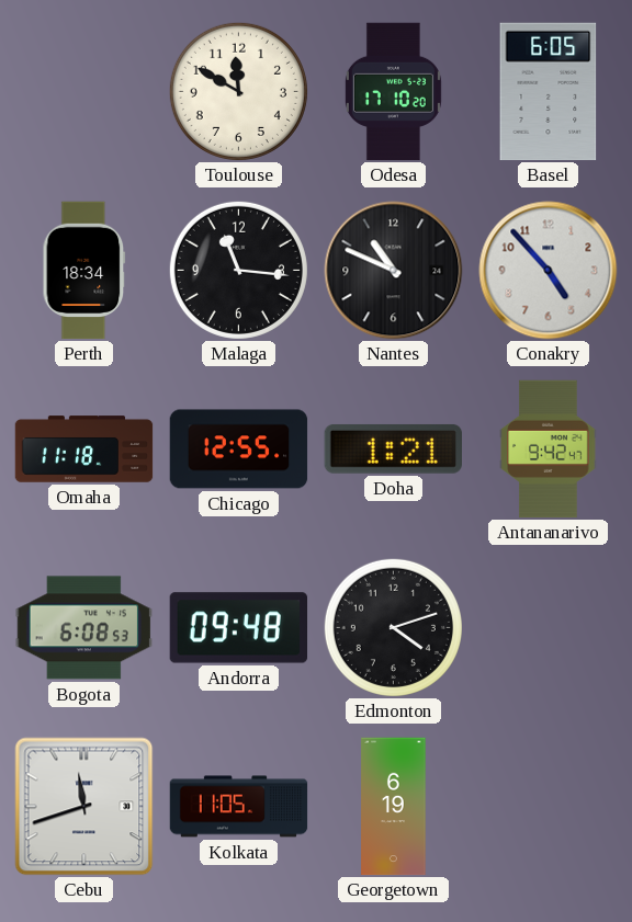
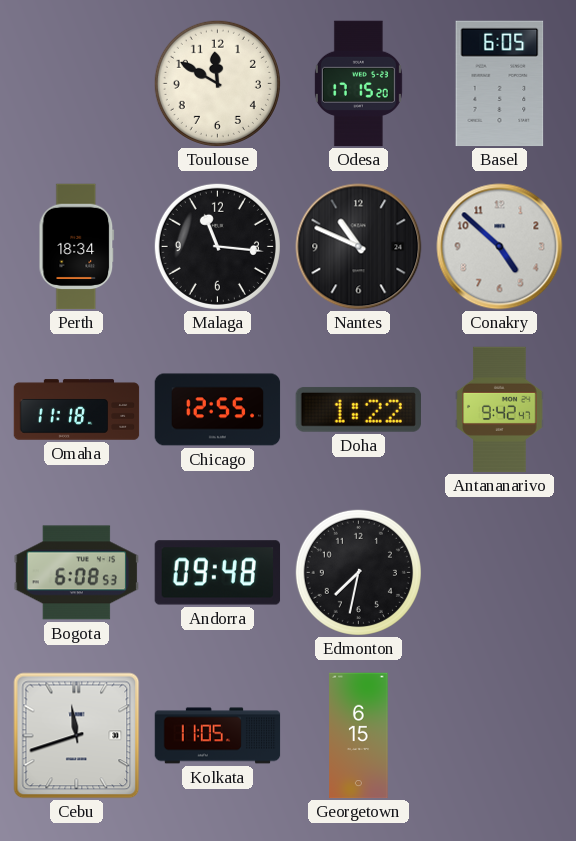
Odesa: 17:10 -> 17:15
Conakry: 4:53 -> 4:52
Doha: 1:21 -> 1:22
Edmonton: 4:12 -> 7:32
Georgetown: 6:19 -> 6:15
